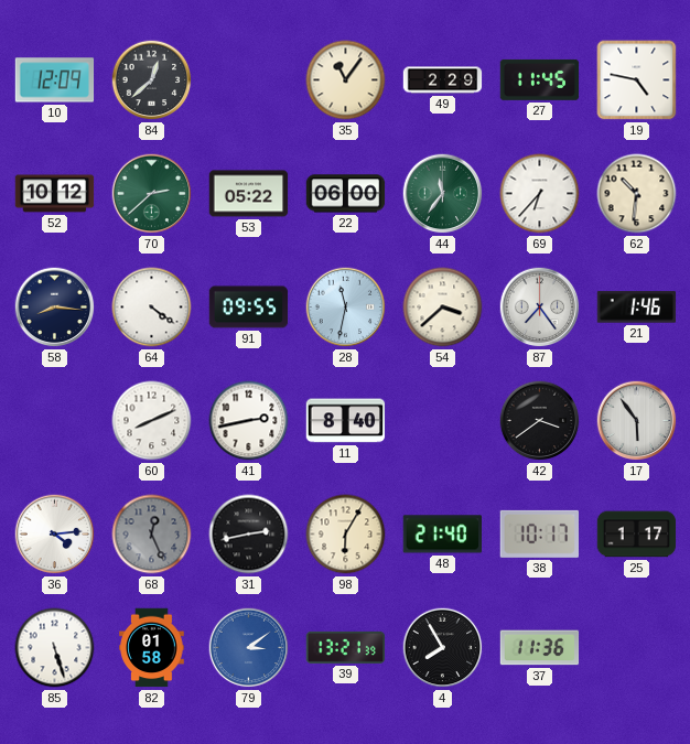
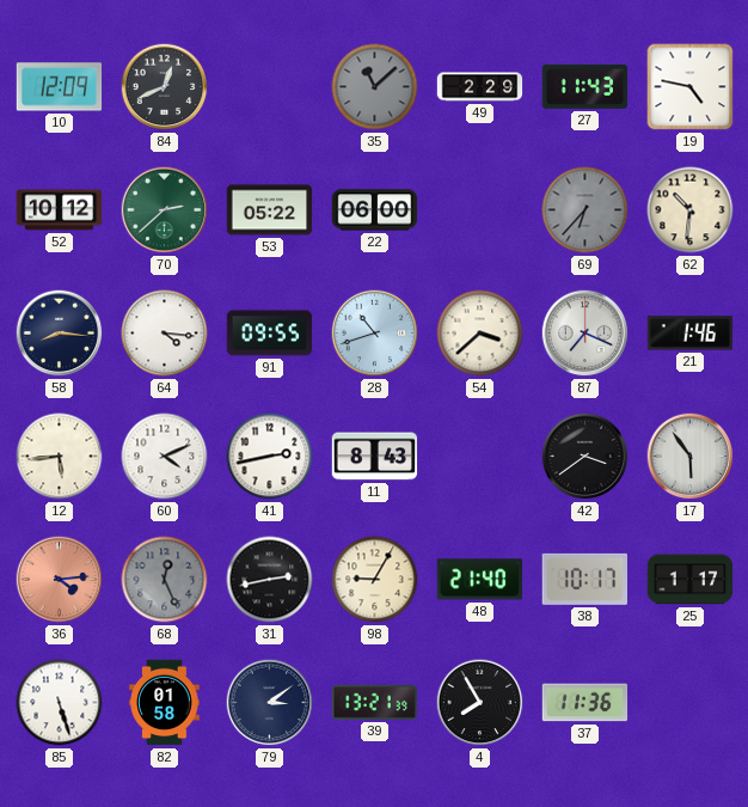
84: 12:38 -> 12:41
35: 11:06 -> 11:08
35 dial: cream -> grey
27: 11:45 -> 11:43
44: 11:36 -> none
69 dial: white -> grey
64: 4:21 -> 4:16
28: 11:32 -> 10:42
87: 7:24 -> 7:19
12: none -> 5:44
60: 8:11 -> 4:11
11: 8:40 -> 8:43
36 dial: white -> salmon
98: 6:05 -> 9:05
79 dial: blue -> navy
